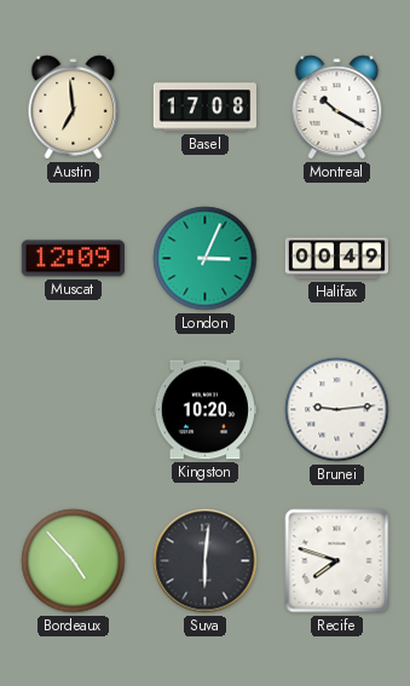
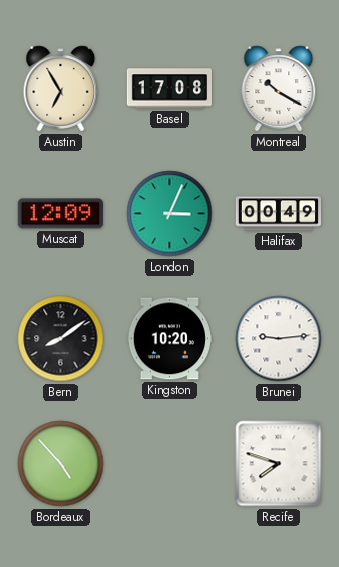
Austin: 6:59 -> 6:55
Bern: none -> 8:09
Suva: 6:01 -> none
